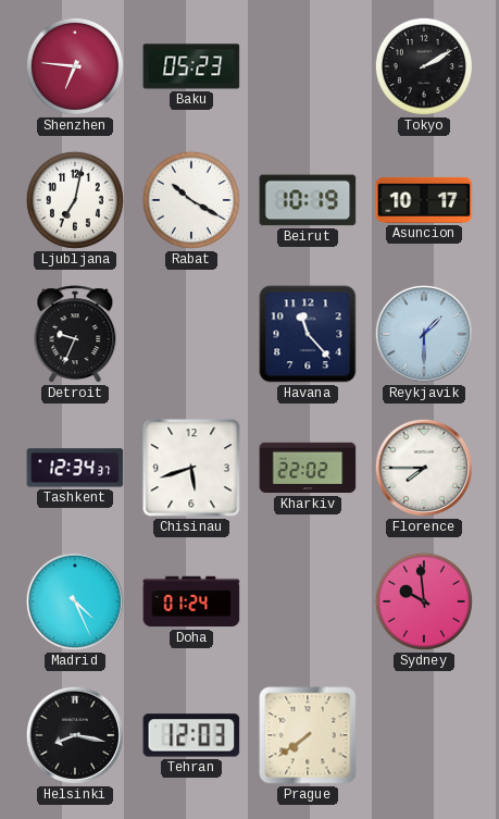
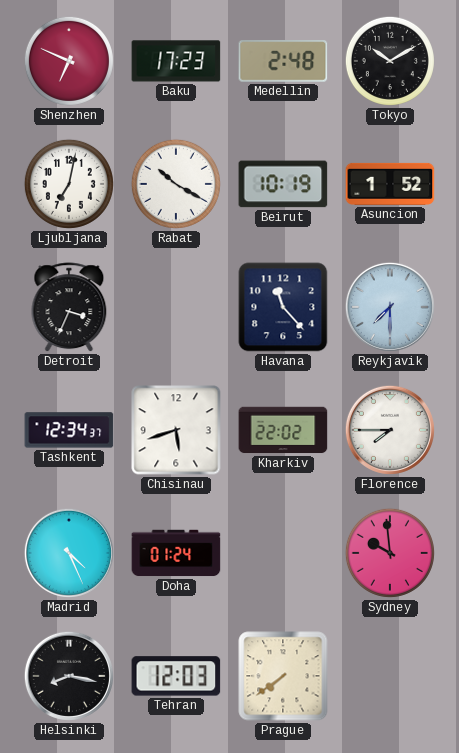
Shenzhen: 6:46 -> 6:49
Baku: 05:23 -> 17:23
Medellin: none -> 2:48
Tokyo: 2:10 -> 10:10
Asuncion: 10:17 -> 1:52
Detroit: 9:34 -> 3:34
Reykjavik: 1:30 -> 7:30
